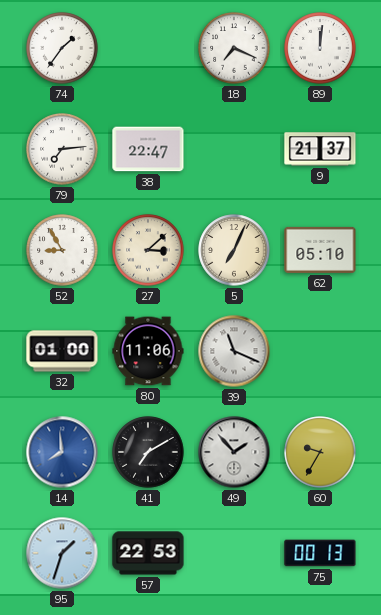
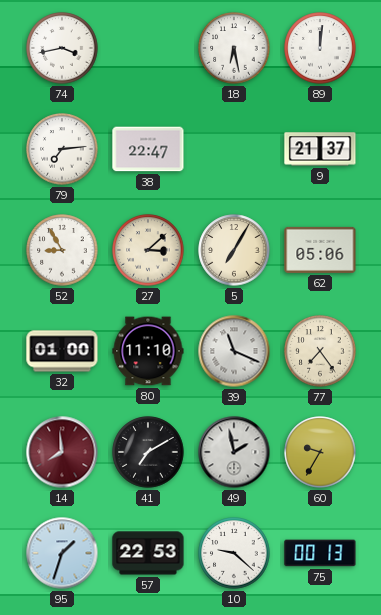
74: 1:36 -> 3:43
18: 7:19 -> 6:28
5: 7:04 -> 7:05
62: 05:10 -> 05:06
80: 11:06 -> 11:10
77: none -> 7:24
14 dial: blue -> burgundy
49: 1:53 -> 1:58
10: none -> 9:22
